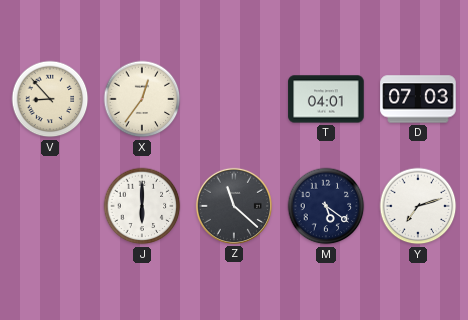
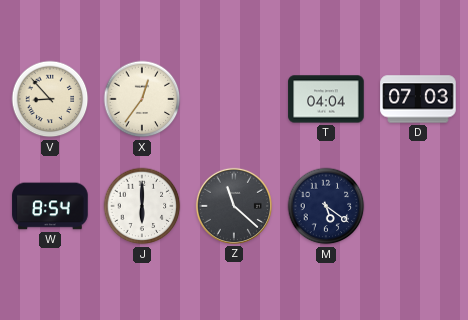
T: 04:01 -> 04:04
W: none -> 8:54
Y: 7:12 -> none
